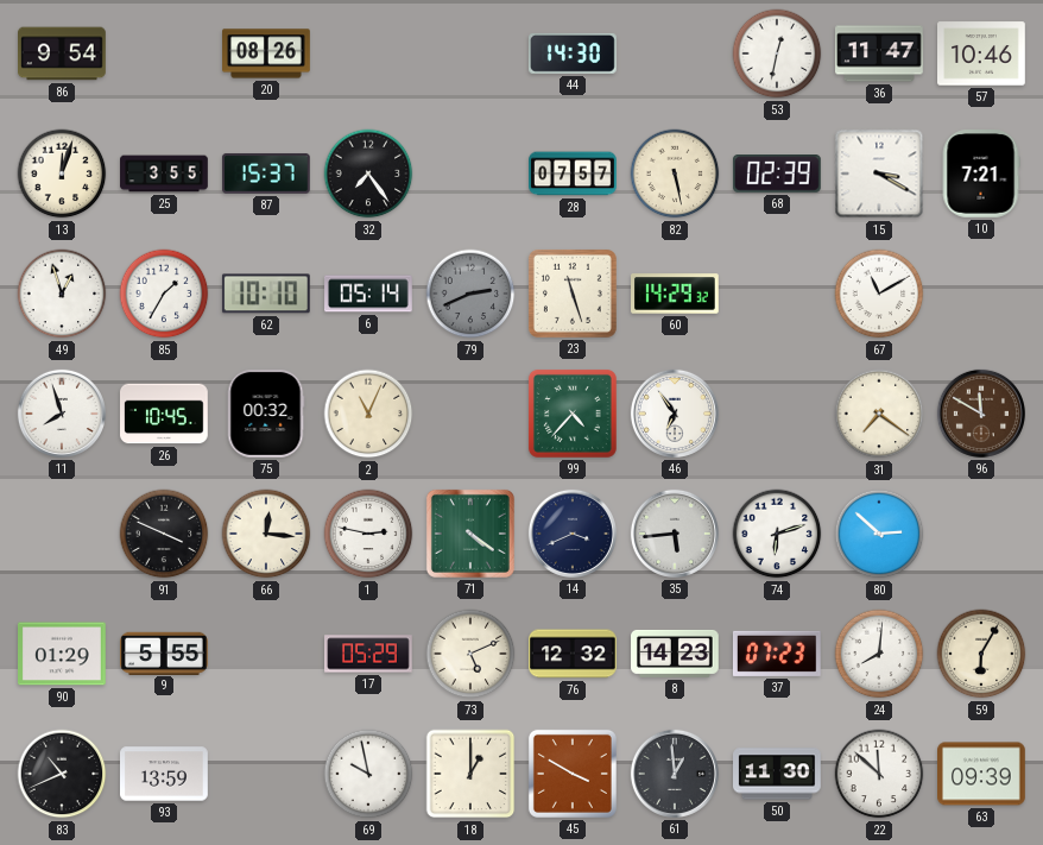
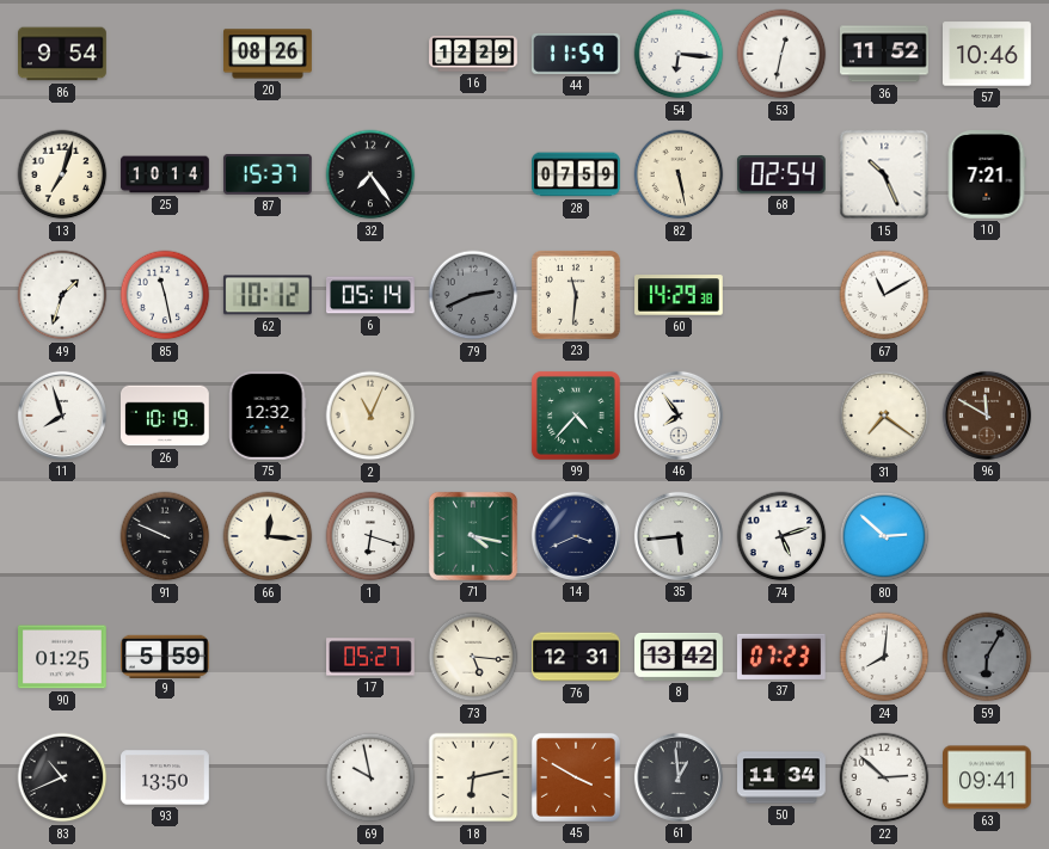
16: none -> 12:29
44: 14:30 -> 11:59
54: none -> 6:16
36: 11:47 -> 11:52
13: 12:03 -> 7:03
25: 3:55 -> 10:14
28: 07:57 -> 07:59
68: 02:39 -> 02:54
15: 3:20 -> 10:26
49: 12:57 -> 1:33
85: 1:35 -> 11:28
62: 10:10 -> 10:12
23: 11:27 -> 11:31
60: 14:29:32 -> 14:29:38
26: 10:45 -> 10:19
75: 00:32 -> 12:32
46: 6:54 -> 7:54
91: 3:49 -> 9:49
1: 2:47 -> 6:18
71: 4:21 -> 4:17
74: 6:12 -> 5:12
90: 01:29 -> 01:25
9: 5:55 -> 5:59
17: 05:29 -> 05:27
73: 5:11 -> 5:16
76: 12:32 -> 12:31
8: 14:23 -> 13:42
59 dial: cream -> grey
93: 13:59 -> 13:50
18: 1:00 -> 6:13
50: 11:30 -> 11:34
22: 11:52 -> 2:52
63: 09:39 -> 09:41
